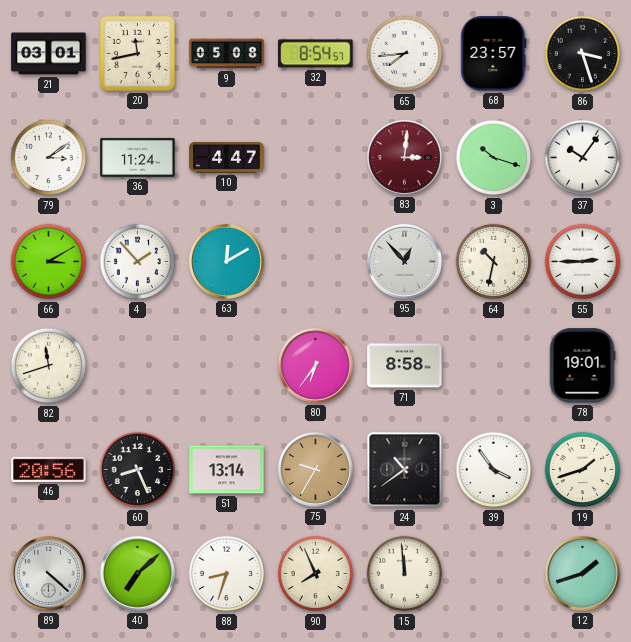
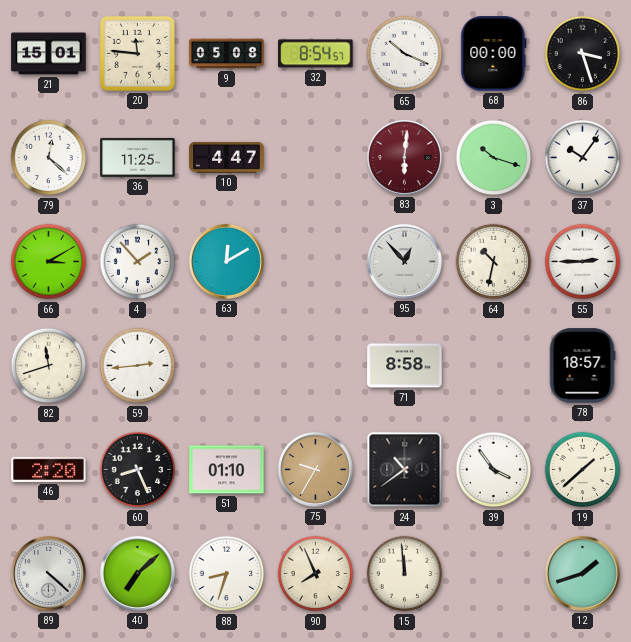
21: 03:01 -> 15:01
20: 11:43 -> 11:46
65: 7:44 -> 10:19
68: 23:57 -> 00:00
79: 3:09 -> 12:22
36: 11:24 -> 11:25
83: 3:01 -> 6:01
59: none -> 2:44
80: 6:36 -> none
78: 19:01 -> 18:57
46: 20:56 -> 2:20
51: 13:14 -> 01:10
19: 1:42 -> 1:38
